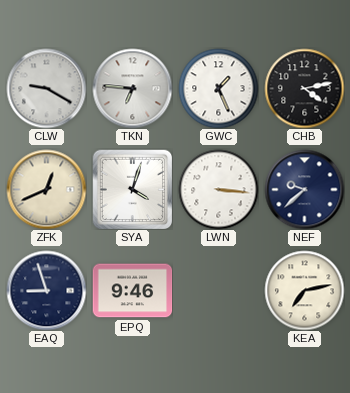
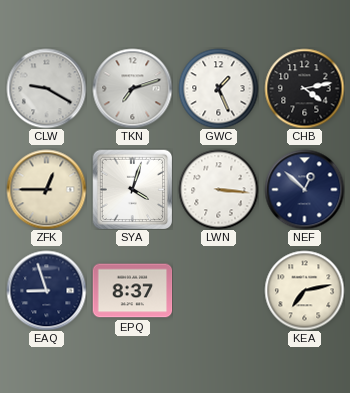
TKN: 6:46 -> 7:12
ZFK: 12:41 -> 12:45
NEF: 9:38 -> 12:52
EPQ: 9:46 -> 8:37
